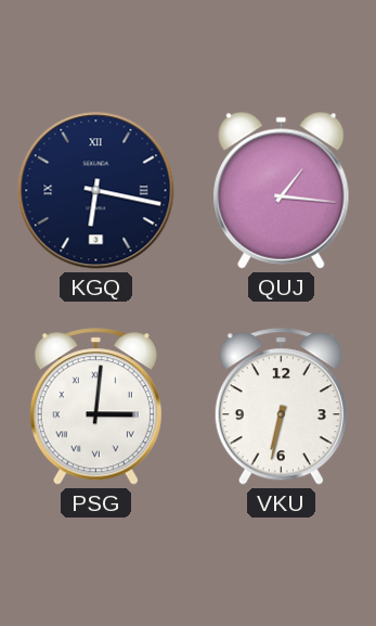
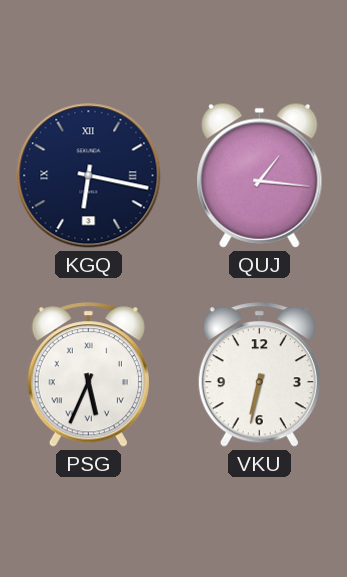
PSG: 3:01 -> 5:34
